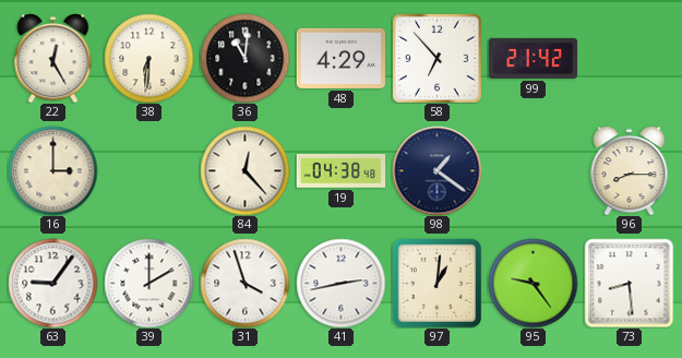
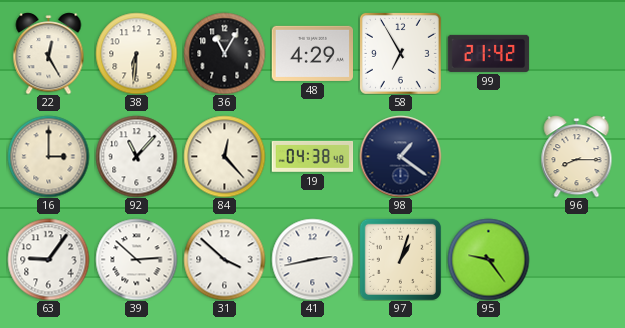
36: 11:01 -> 11:05
58: 6:53 -> 6:55
92: none -> 11:07
39: 2:00 -> 2:52
31: 3:57 -> 3:52
97: 1:01 -> 1:03
73: 8:29 -> none
